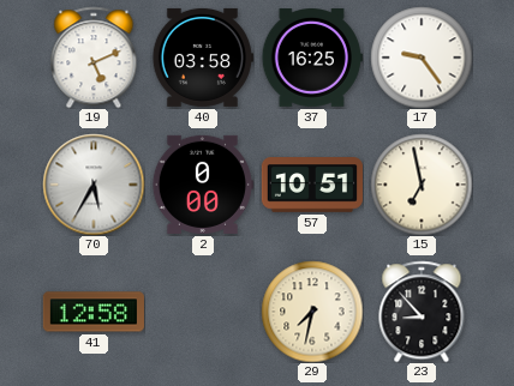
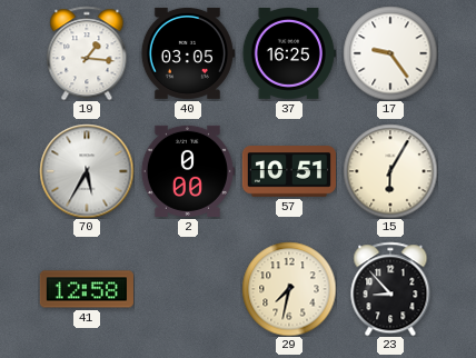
19: 5:11 -> 1:16
40: 03:58 -> 03:05
15: 6:58 -> 6:05
